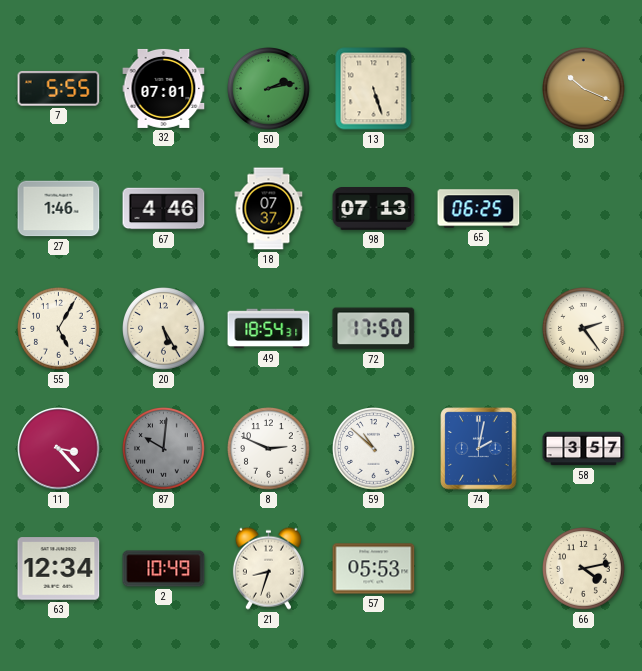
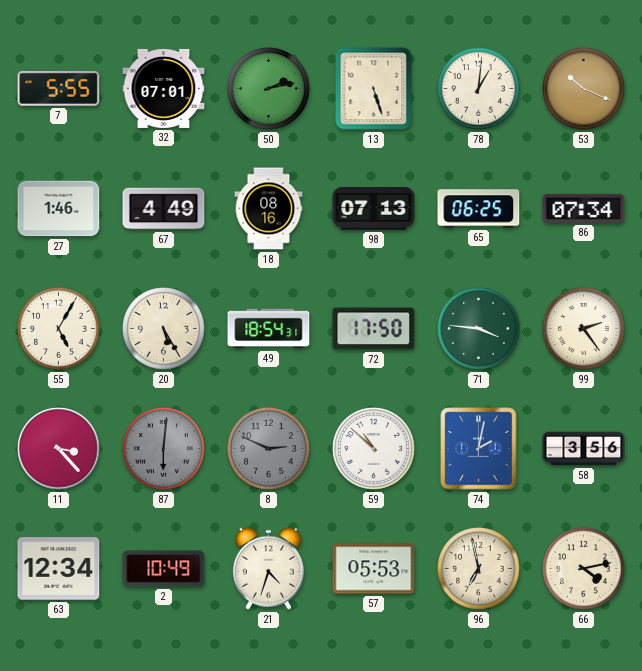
78: none -> 1:01
67: 4:46 -> 4:49
18: 07:37 -> 08:16
86: none -> 07:34
71: none -> 3:46
87: 10:01 -> 6:01
8 dial: white -> grey
58: 3:57 -> 3:56
21: 8:33 -> 4:33
96: none -> 6:58
